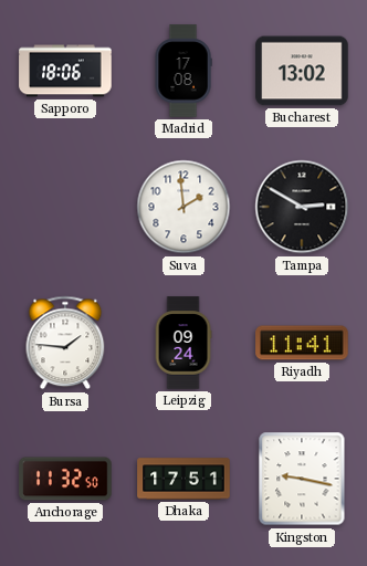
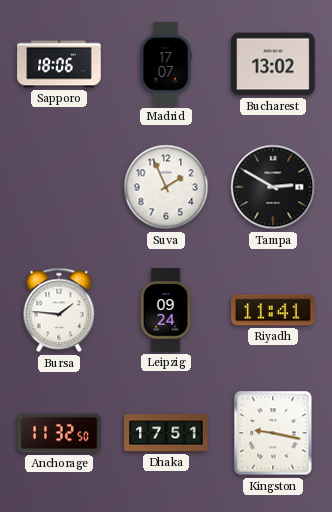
Madrid: 17:08 -> 17:07
Suva: 1:59 -> 1:56
